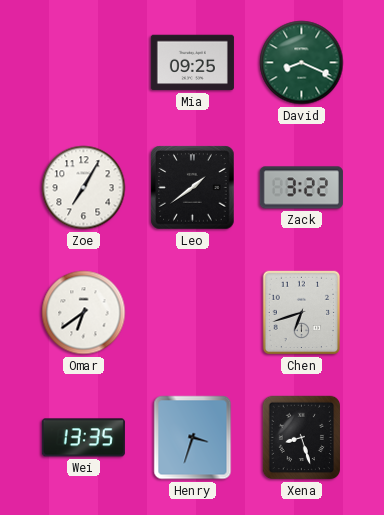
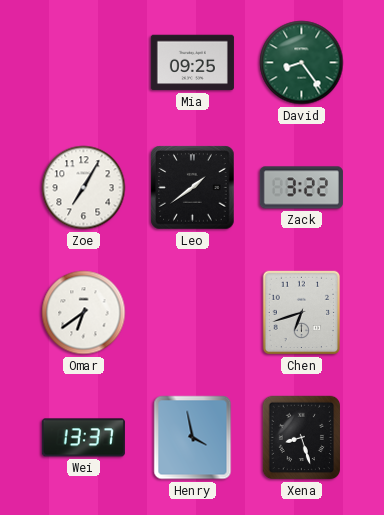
David: 8:19 -> 8:24
Wei: 13:35 -> 13:37
Henry: 3:33 -> 3:58
